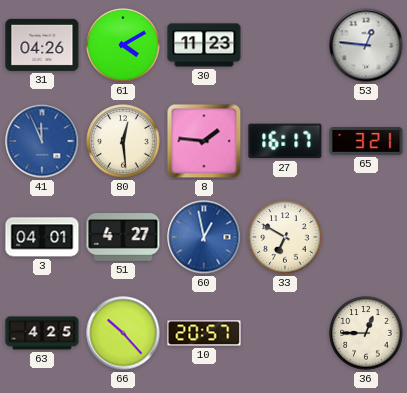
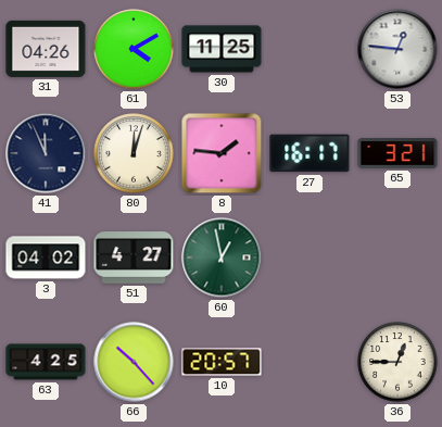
30: 11:23 -> 11:25
41 dial: blue -> navy
80: 12:29 -> 12:03
3: 04:01 -> 04:02
60 dial: blue -> green
33: 6:50 -> none
